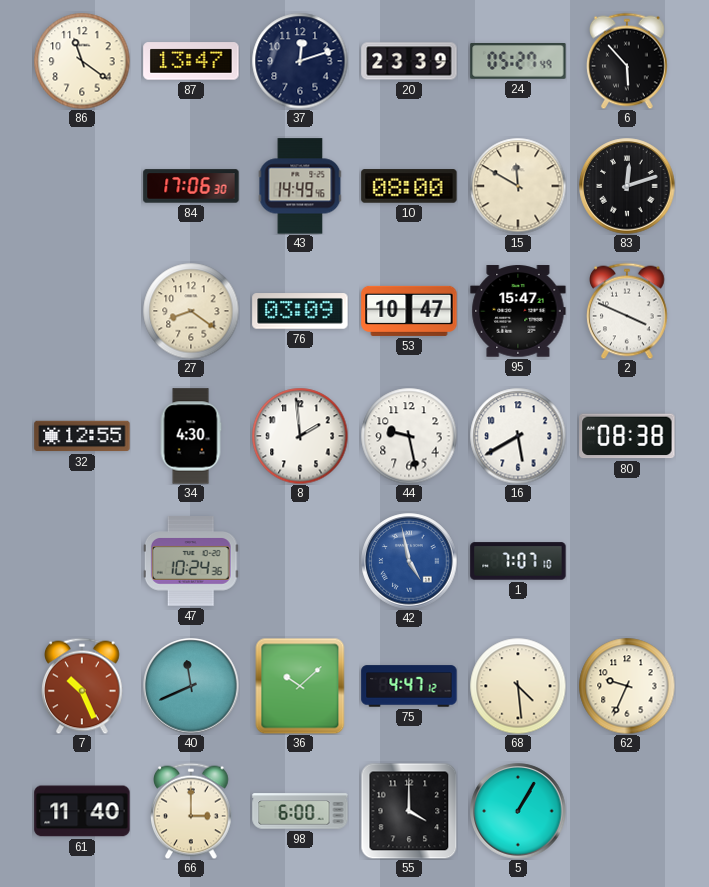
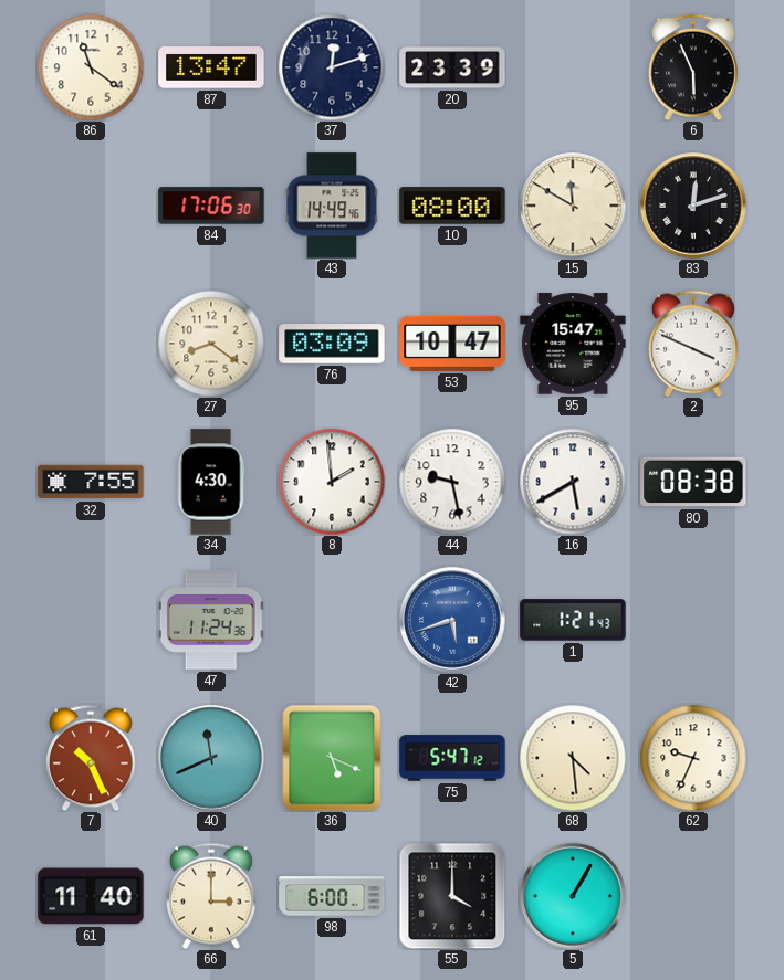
24: 05:27 -> none
6: 5:53 -> 5:56
32: 12:55 -> 7:55
47: 10:24 -> 11:24
42: 4:58 -> 5:42
1: 7:07 -> 1:21
36: 10:08 -> 5:19
75: 4:47 -> 5:47
